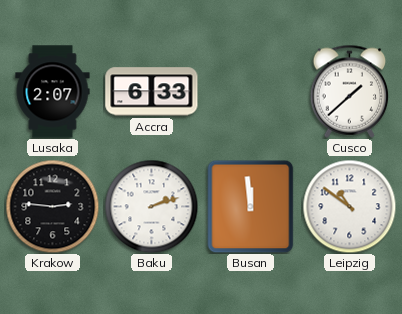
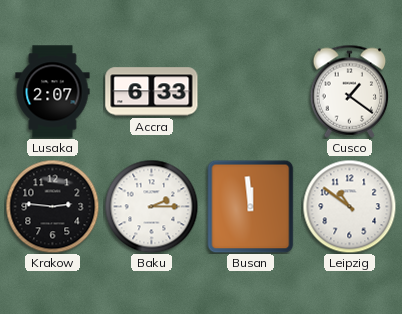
Cusco: 1:38 -> 1:21
Baku: 2:12 -> 2:15
